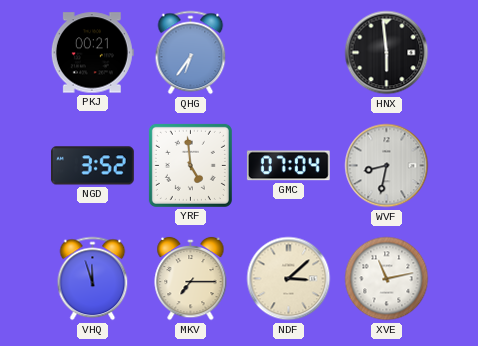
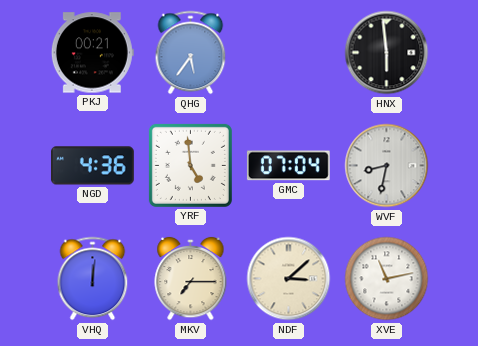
QHG: 6:36 -> 5:36
NGD: 3:52 -> 4:36
VHQ: 11:57 -> 12:01
